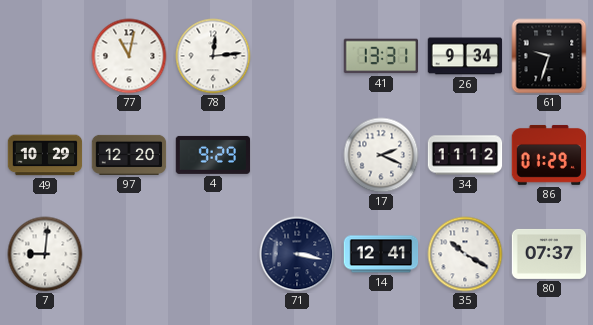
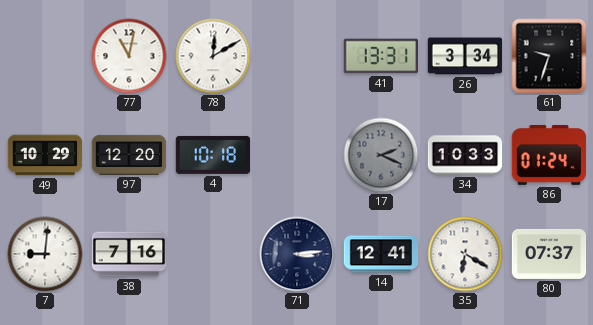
78: 12:14 -> 12:10
26: 9:34 -> 3:34
4: 9:29 -> 10:18
17 dial: white -> grey
34: 11:12 -> 10:33
86: 01:29 -> 01:24
38: none -> 7:16
71: 3:17 -> 3:14
35: 10:20 -> 6:20
